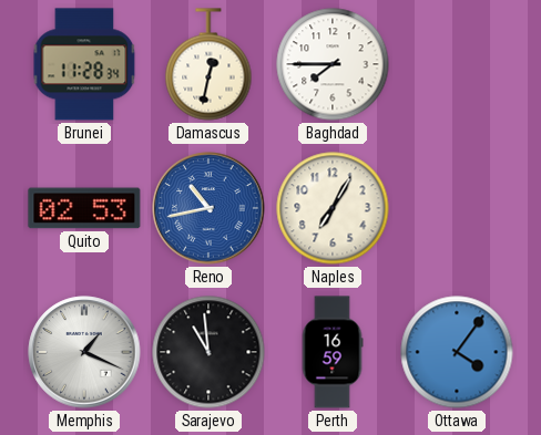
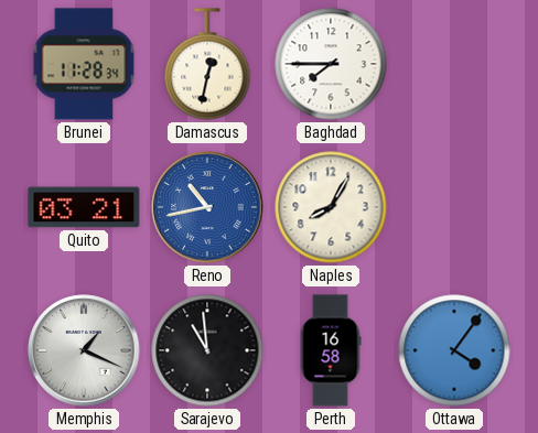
Quito: 02:53 -> 03:21
Naples: 7:05 -> 8:05
Perth: 16:59 -> 16:58
